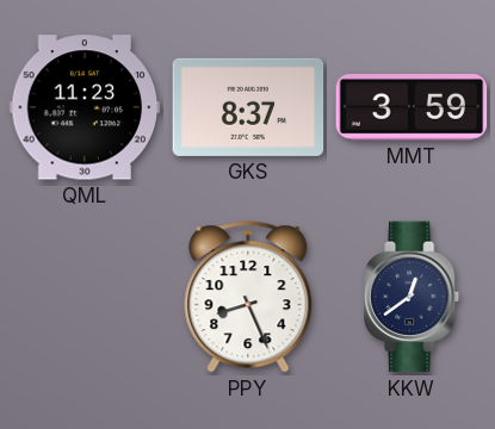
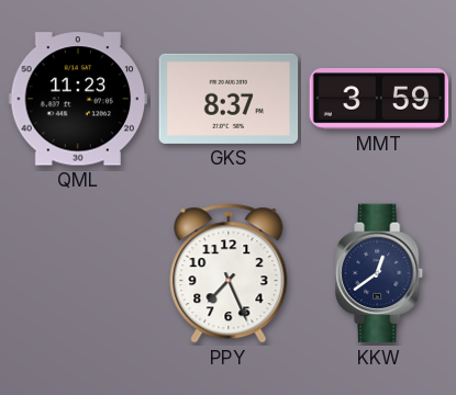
PPY: 8:26 -> 7:26
